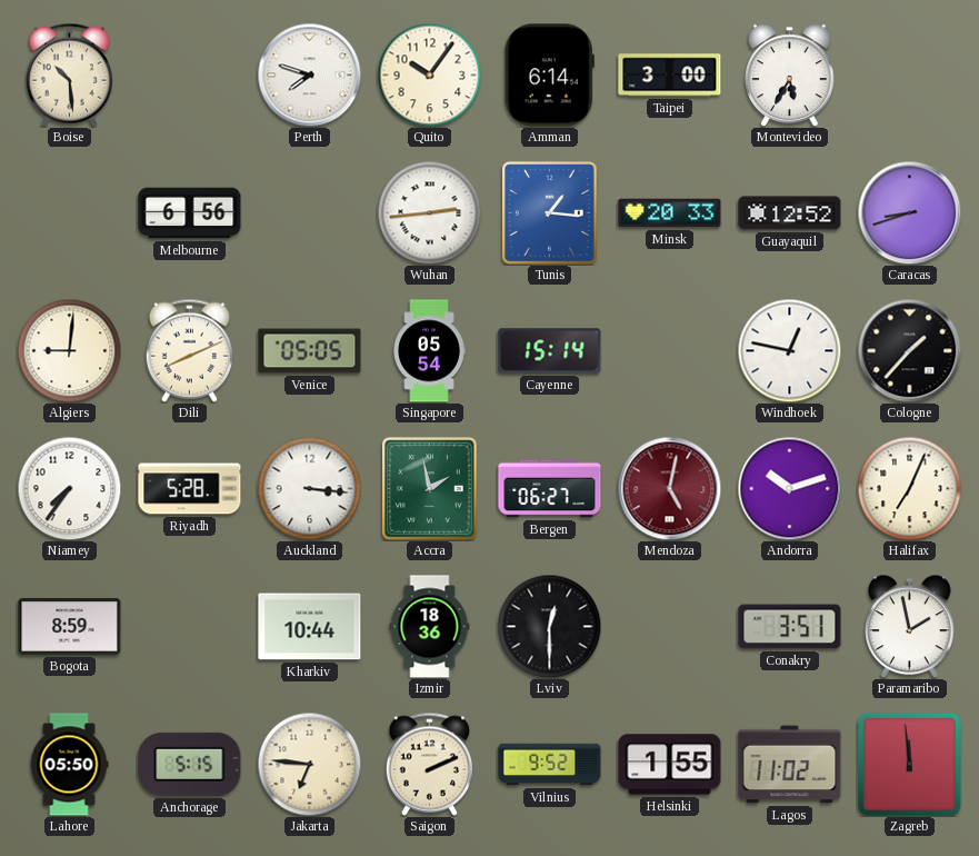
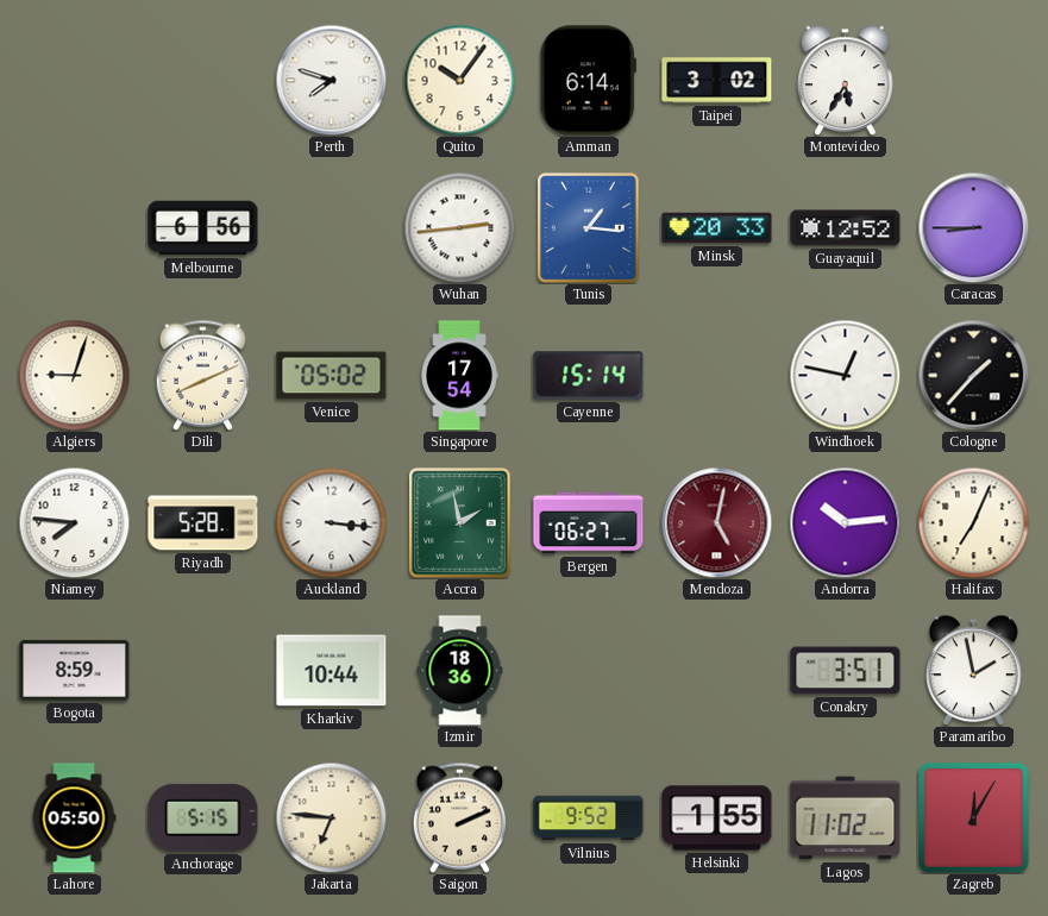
Boise: 10:29 -> none
Taipei: 3:00 -> 3:02
Caracas: 8:42 -> 8:45
Algiers: 9:01 -> 9:03
Venice: 05:05 -> 05:02
Singapore: 05:54 -> 17:54
Niamey: 7:36 -> 7:46
Andorra: 10:12 -> 10:14
Lviv: 12:30 -> none
Zagreb: 11:59 -> 12:05
